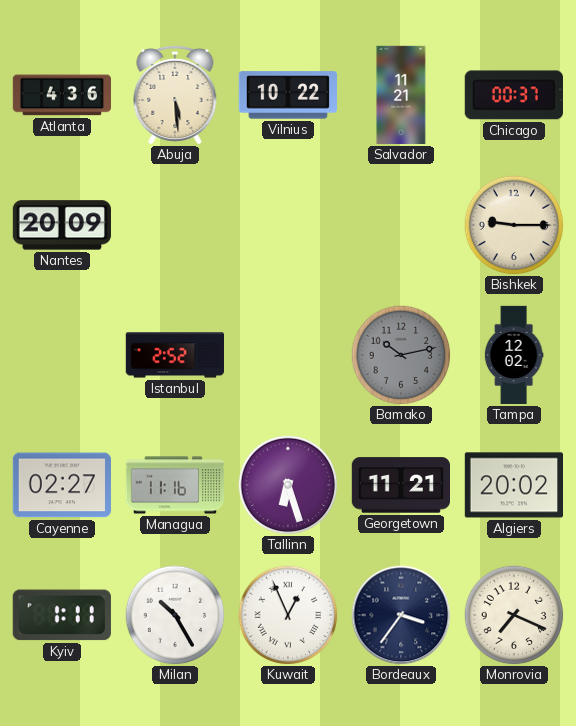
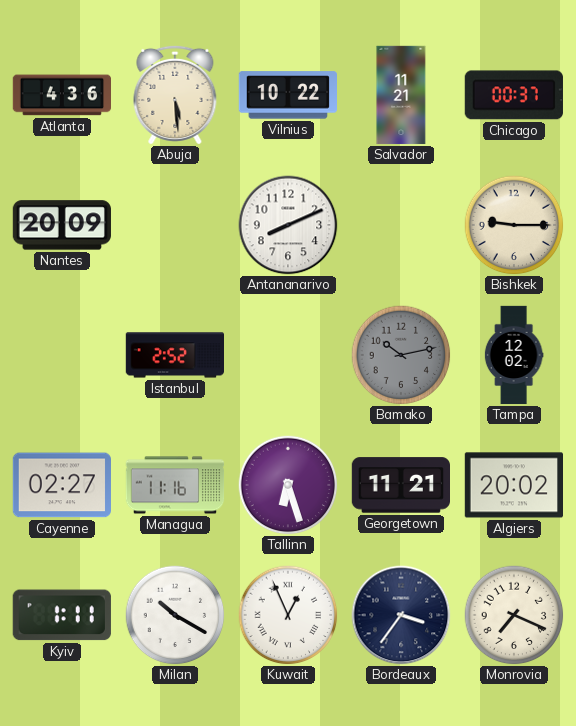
Antananarivo: none -> 8:11
Milan: 10:25 -> 10:20
